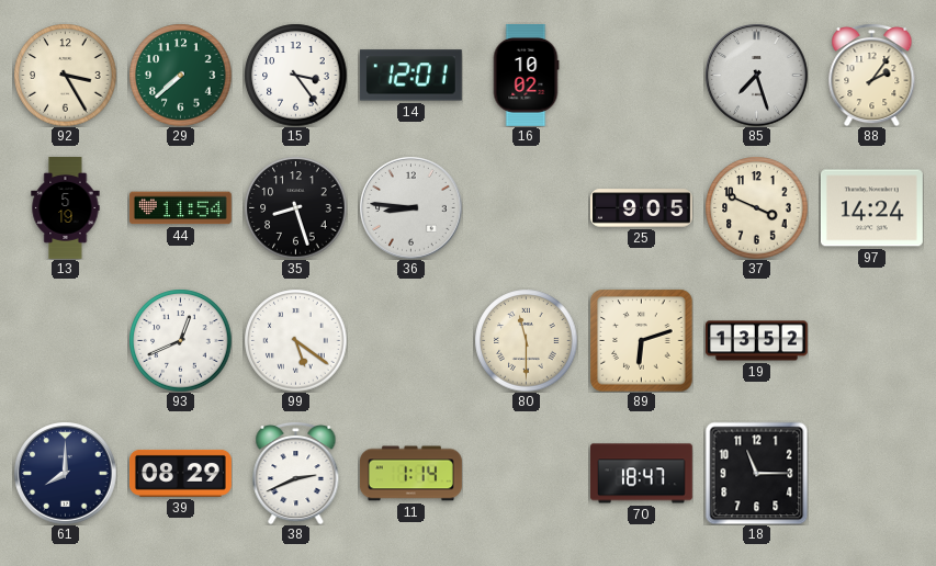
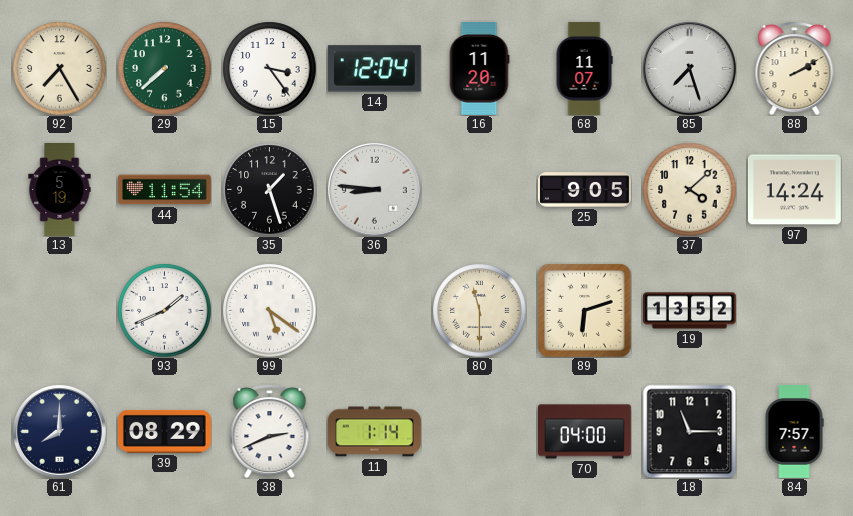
92: 3:25 -> 7:25
14: 12:01 -> 12:04
16: 10:02 -> 11:20
68: none -> 11:07
88: 2:06 -> 2:10
35: 8:27 -> 1:27
37: 3:49 -> 4:08
93: 12:41 -> 1:41
70: 18:47 -> 04:00
84: none -> 7:57
